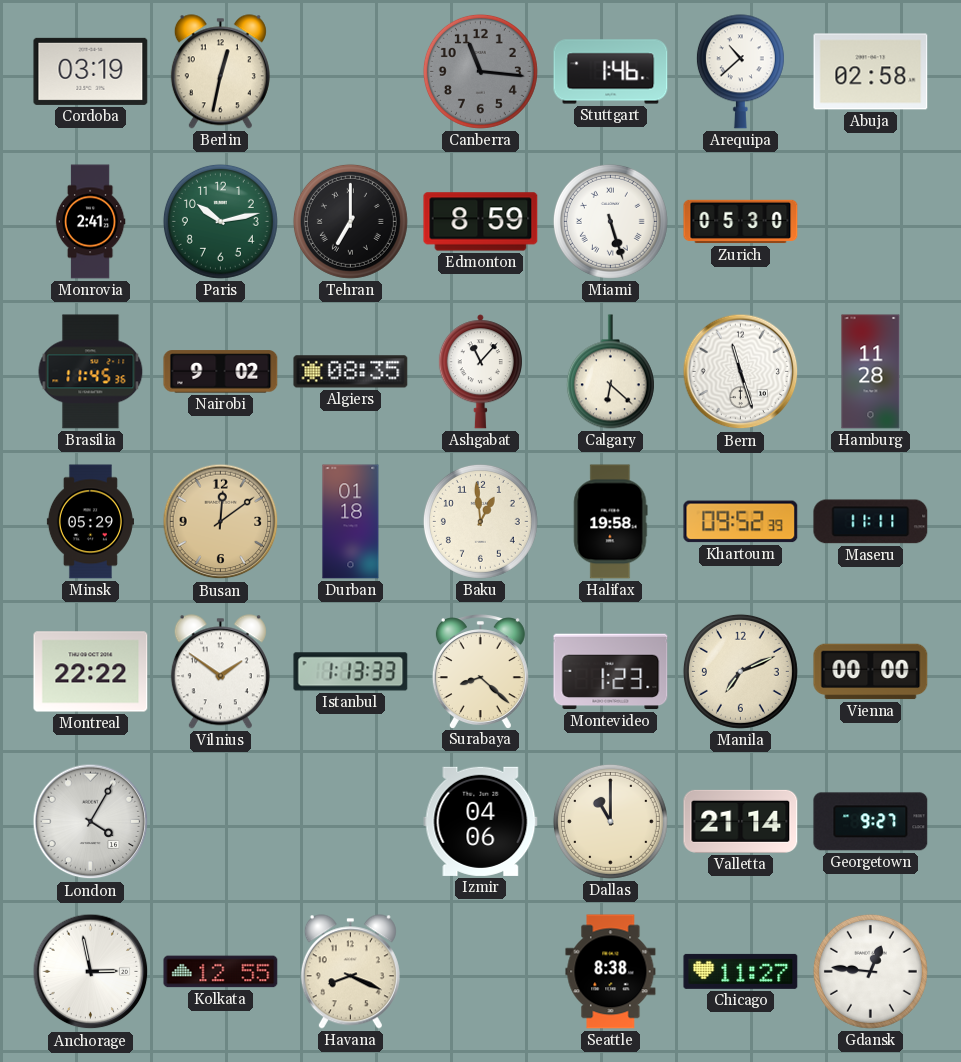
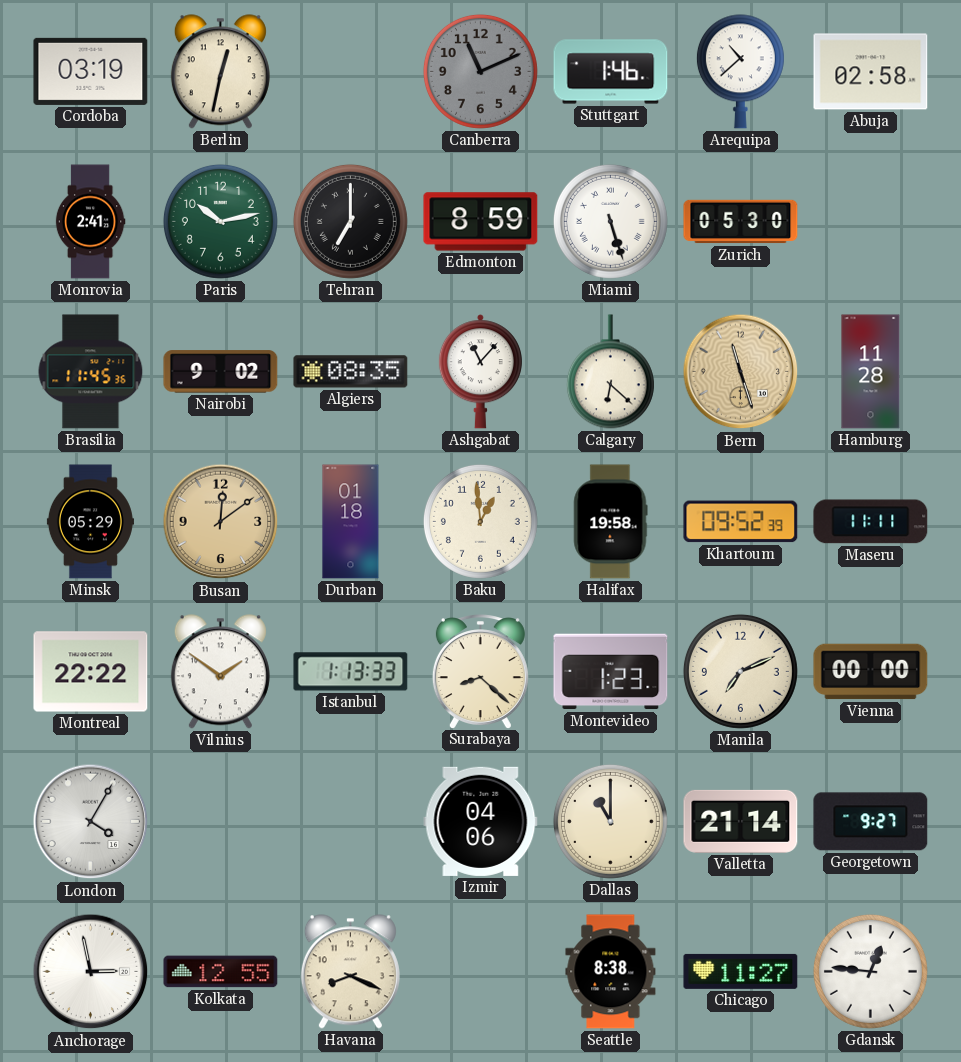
Canberra: 11:16 -> 11:11
Bern dial: white -> champagne
